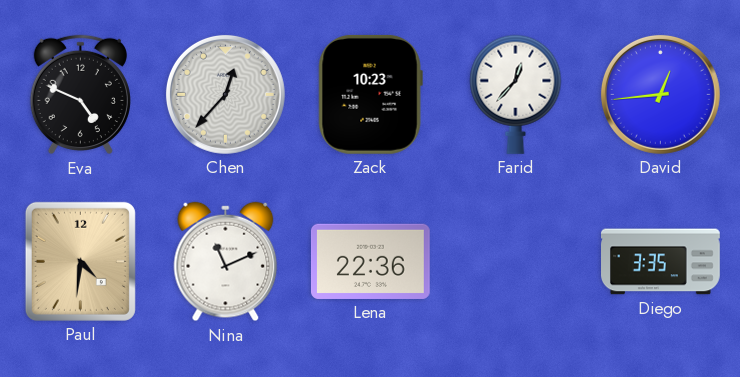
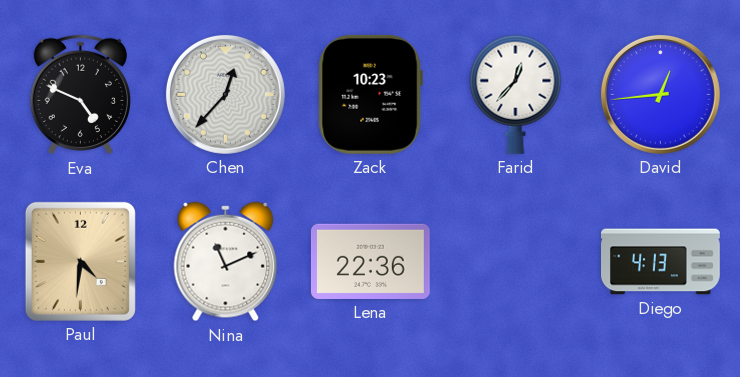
Diego: 3:35 -> 4:13
